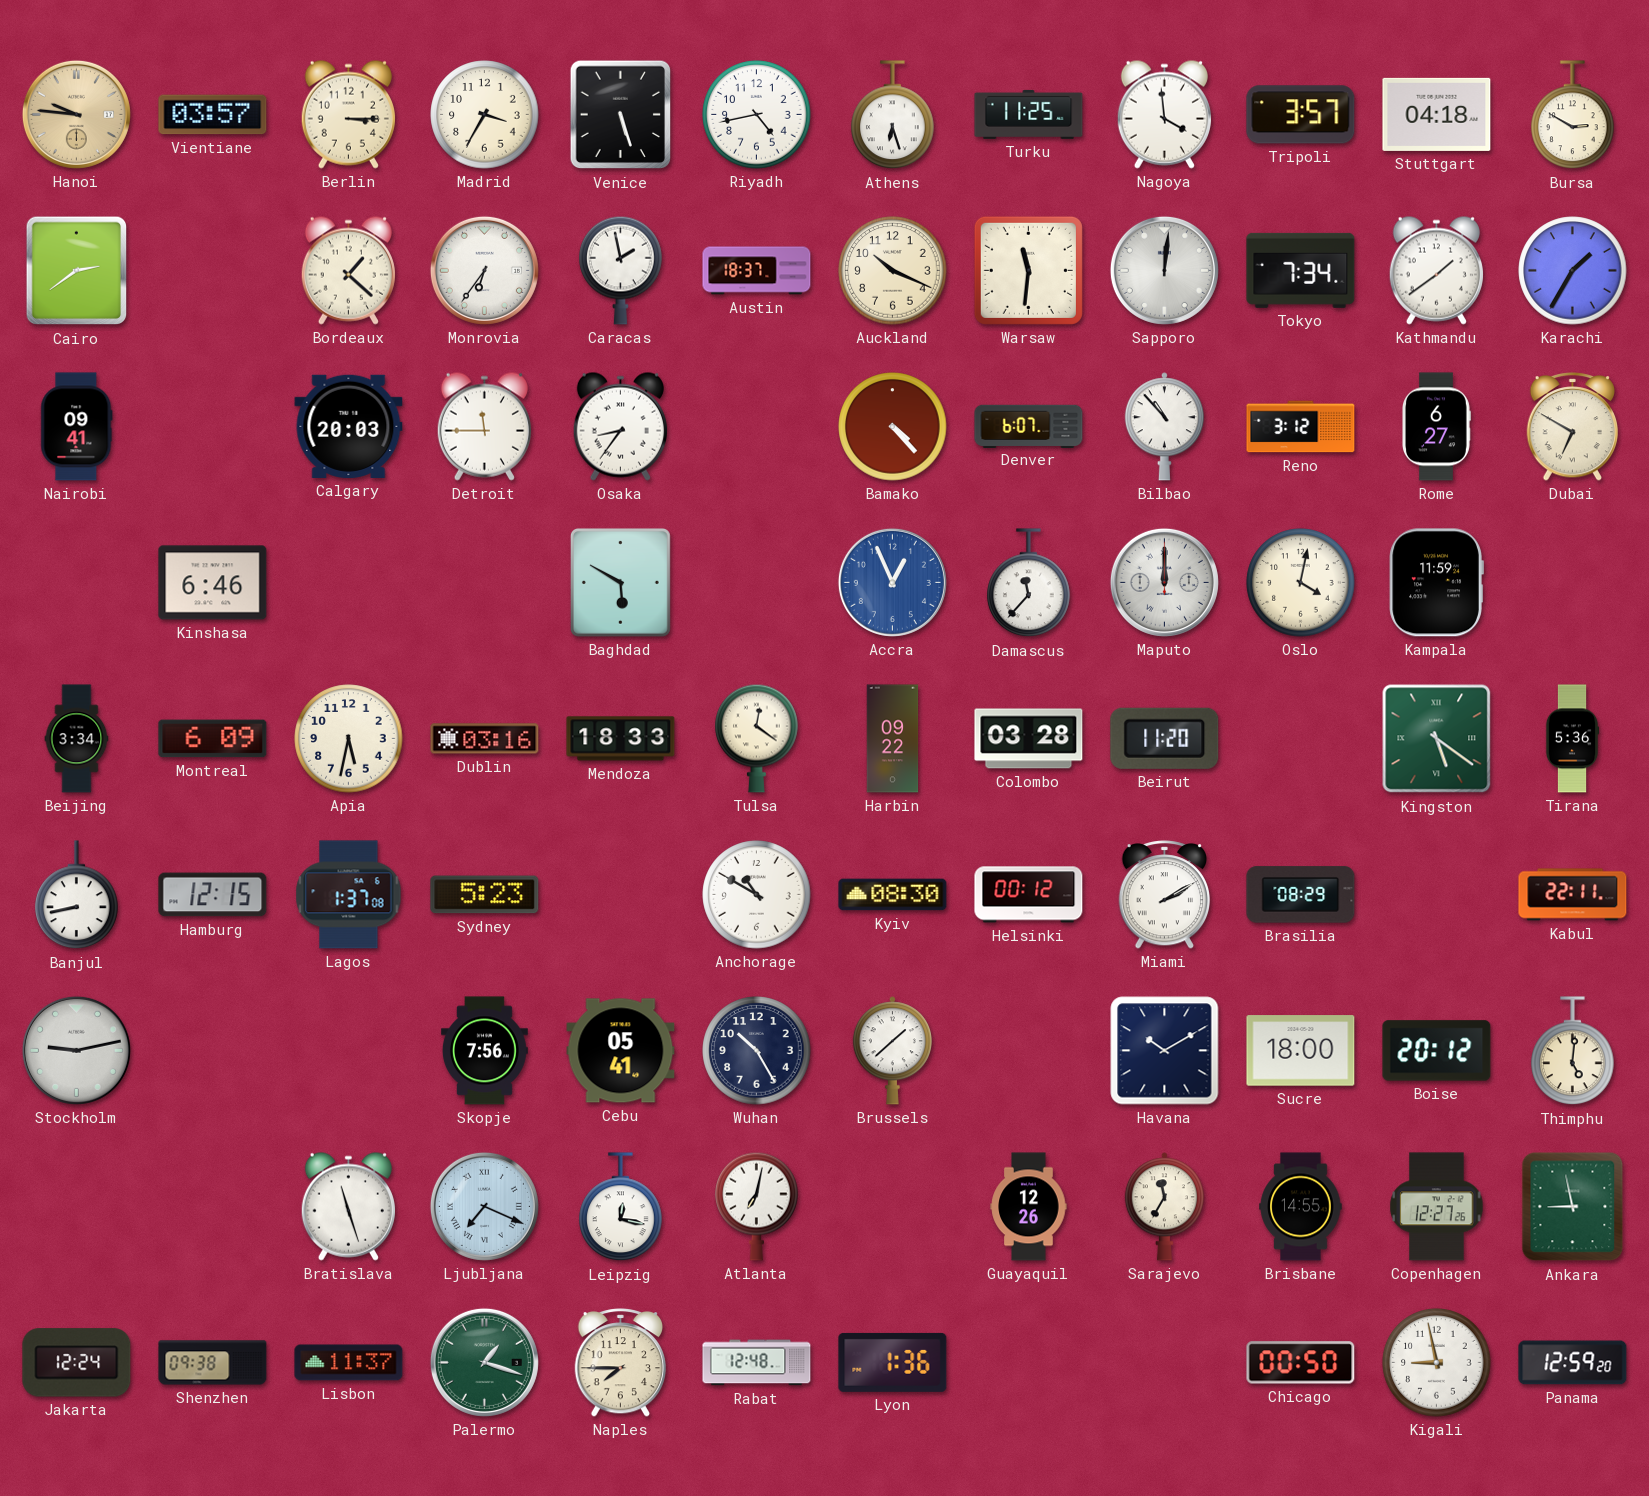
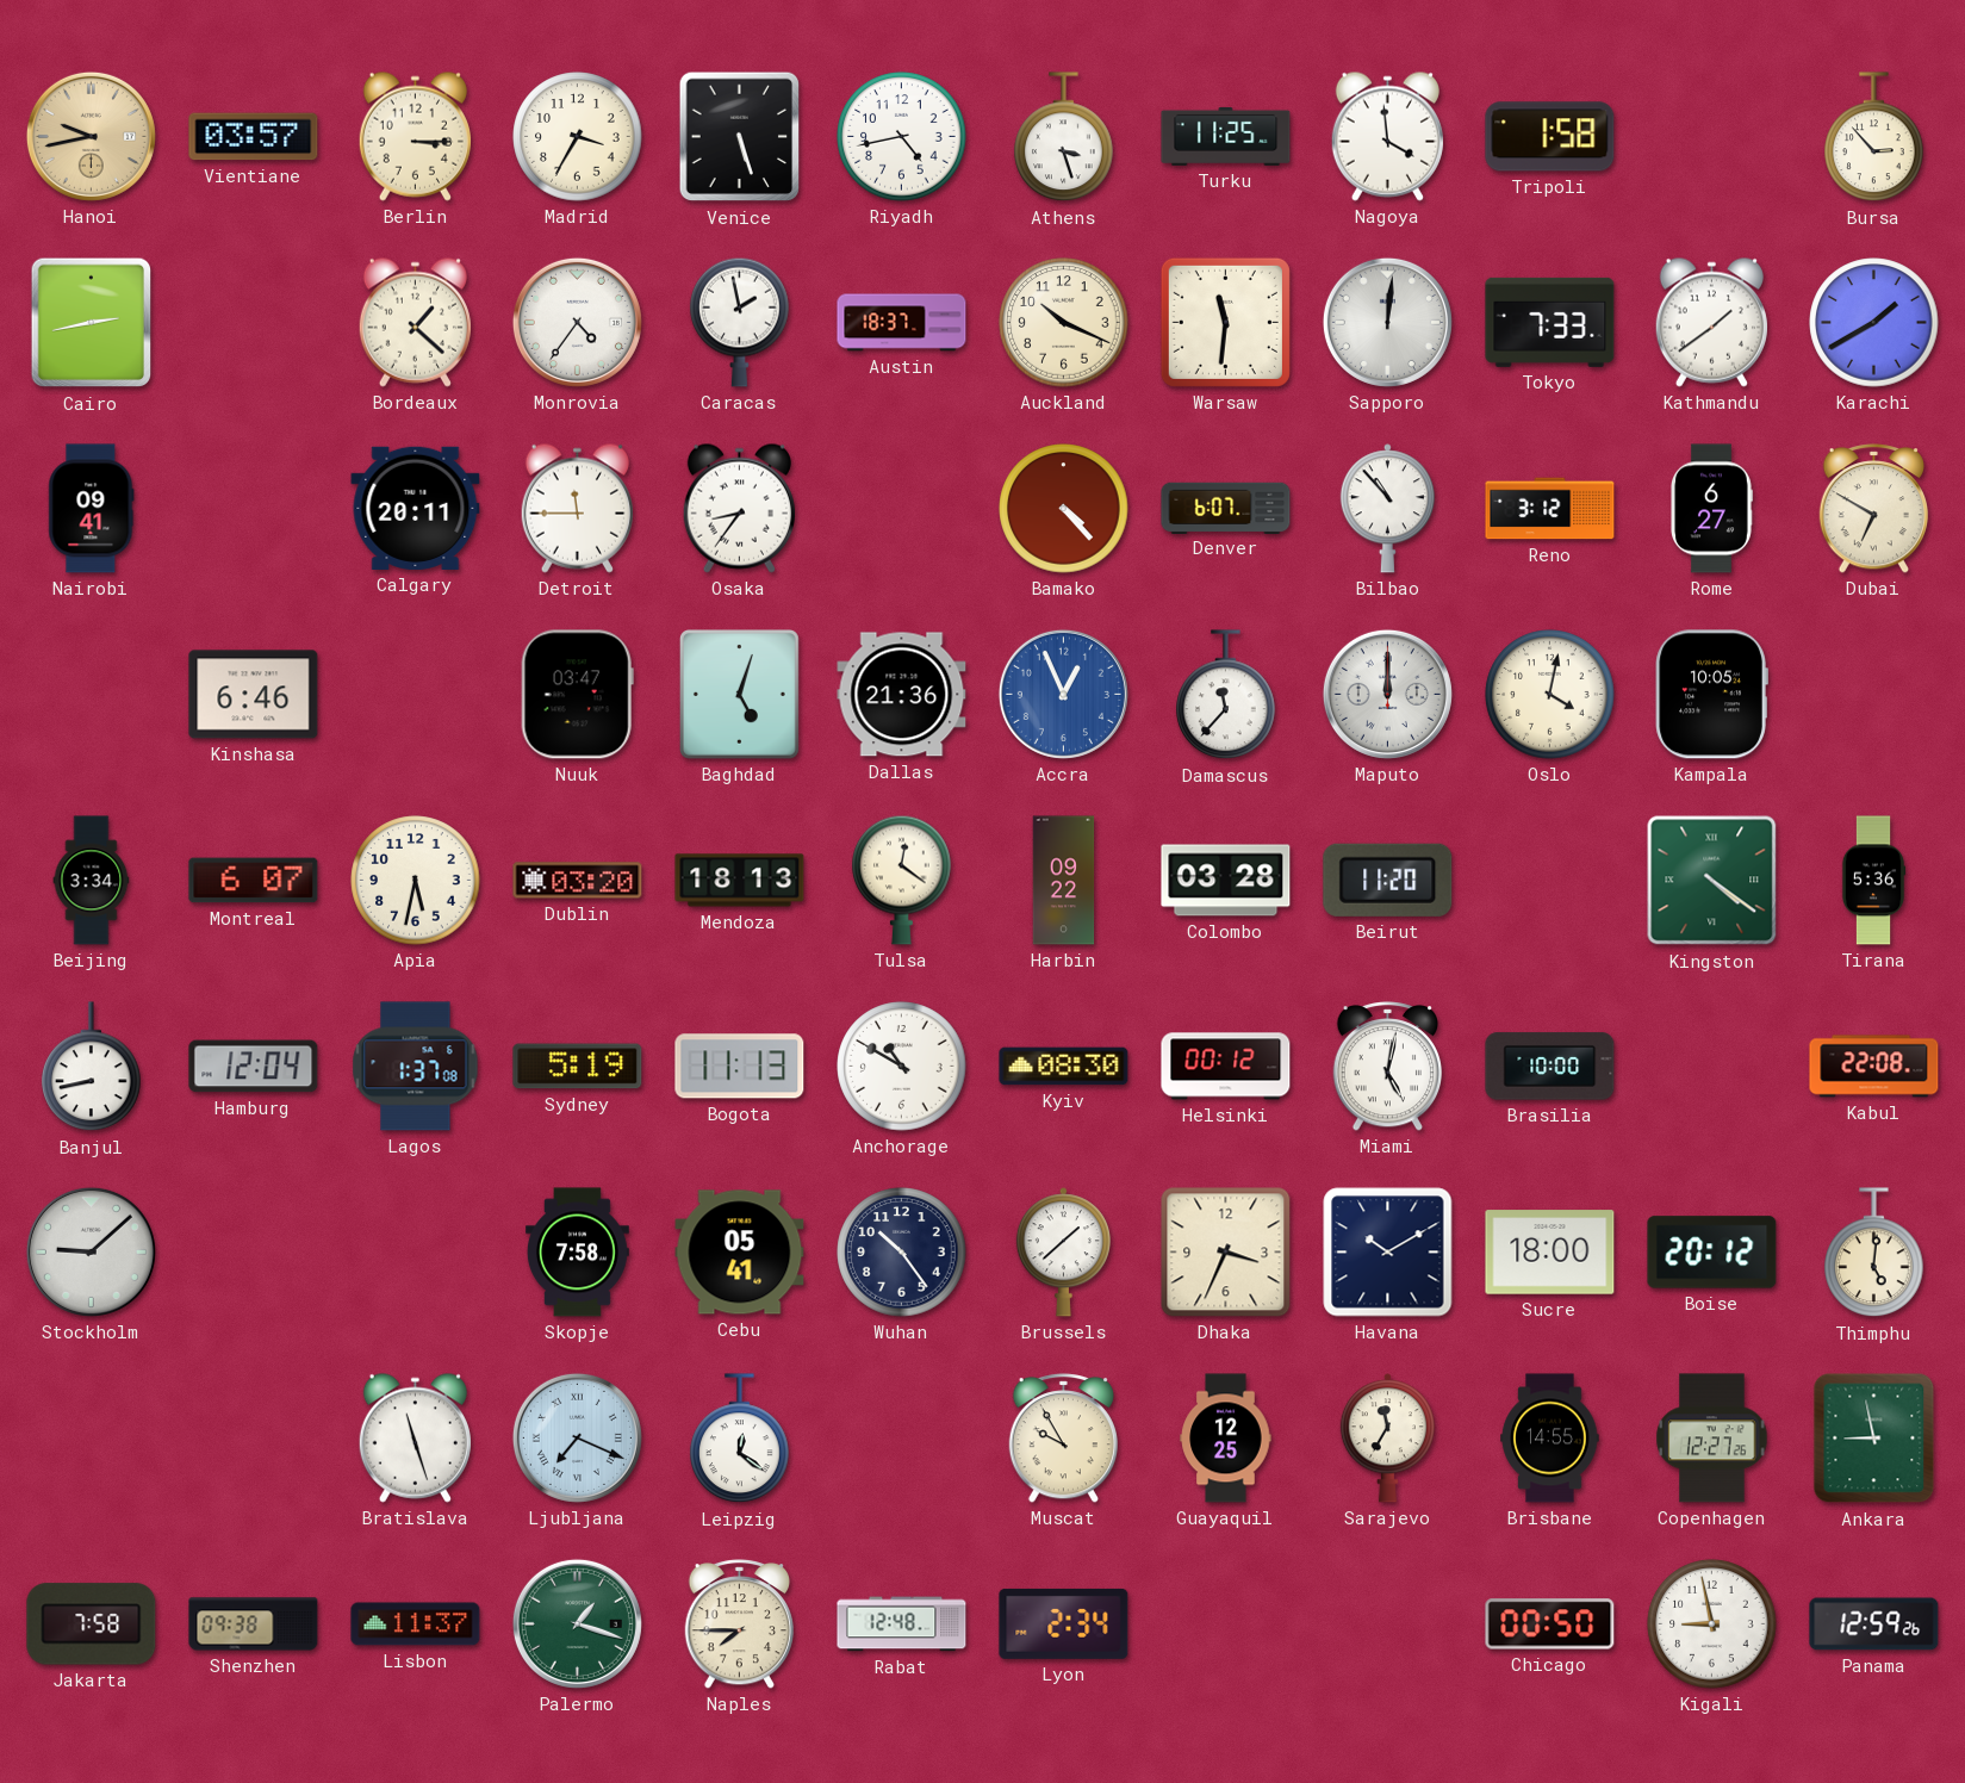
Hanoi: 9:46 -> 9:43
Athens: 6:27 -> 3:27
Tripoli: 3:57 -> 1:58
Stuttgart: 04:18 -> none
Bursa: 2:50 -> 2:53
Cairo: 2:39 -> 2:43
Monrovia: 6:36 -> 4:36
Tokyo: 7:34 -> 7:33
Karachi: 1:35 -> 1:40
Calgary: 20:03 -> 20:11
Nuuk: none -> 03:47
Baghdad: 5:50 -> 5:03
Dallas: none -> 21:36
Kampala: 11:59 -> 10:05
Montreal: 6:09 -> 6:07
Dublin: 03:16 -> 03:20
Mendoza: 18:33 -> 18:13
Kingston: 5:21 -> 4:21
Hamburg: 12:15 -> 12:04
Sydney: 5:23 -> 5:19
Bogota: none -> 11:13
Miami: 2:10 -> 5:02
Brasilia: 08:29 -> 10:00
Kabul: 22:11 -> 22:08
Stockholm: 9:13 -> 9:08
Skopje: 7:56 -> 7:58
Wuhan: 10:25 -> 10:24
Dhaka: none -> 3:34
Leipzig: 12:17 -> 12:21
Atlanta: 7:02 -> none
Muscat: none -> 9:55
Guayaquil: 12:26 -> 12:25
Jakarta: 12:24 -> 7:58
Lyon: 1:36 -> 2:34
Panama: 12:59:20 -> 12:59:26
